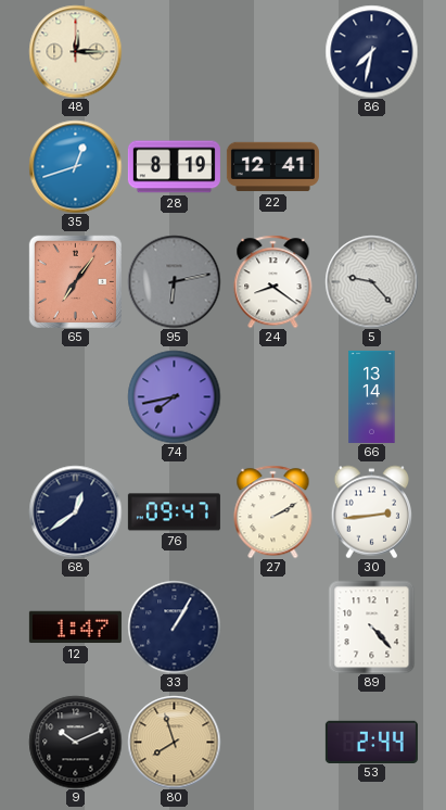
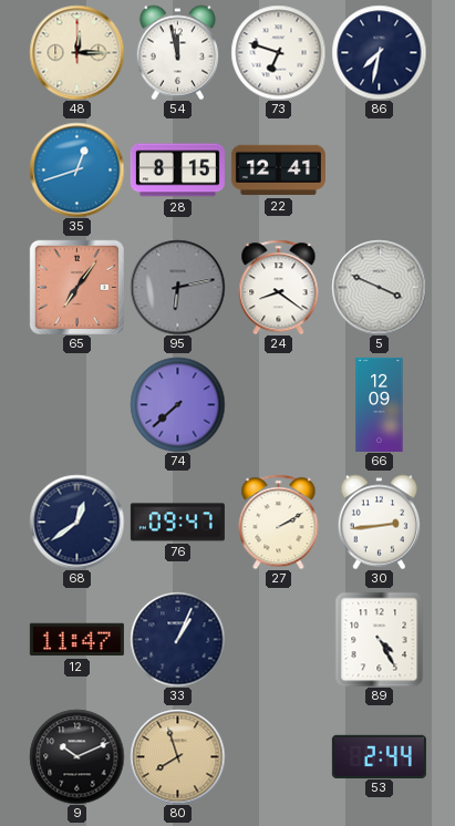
54: none -> 11:58
73: none -> 6:48
28: 8:19 -> 8:15
5: 9:23 -> 3:49
74: 7:43 -> 7:38
66: 13:14 -> 12:09
12: 1:47 -> 11:47
33: 1:05 -> 1:04
89: 4:23 -> 4:25
